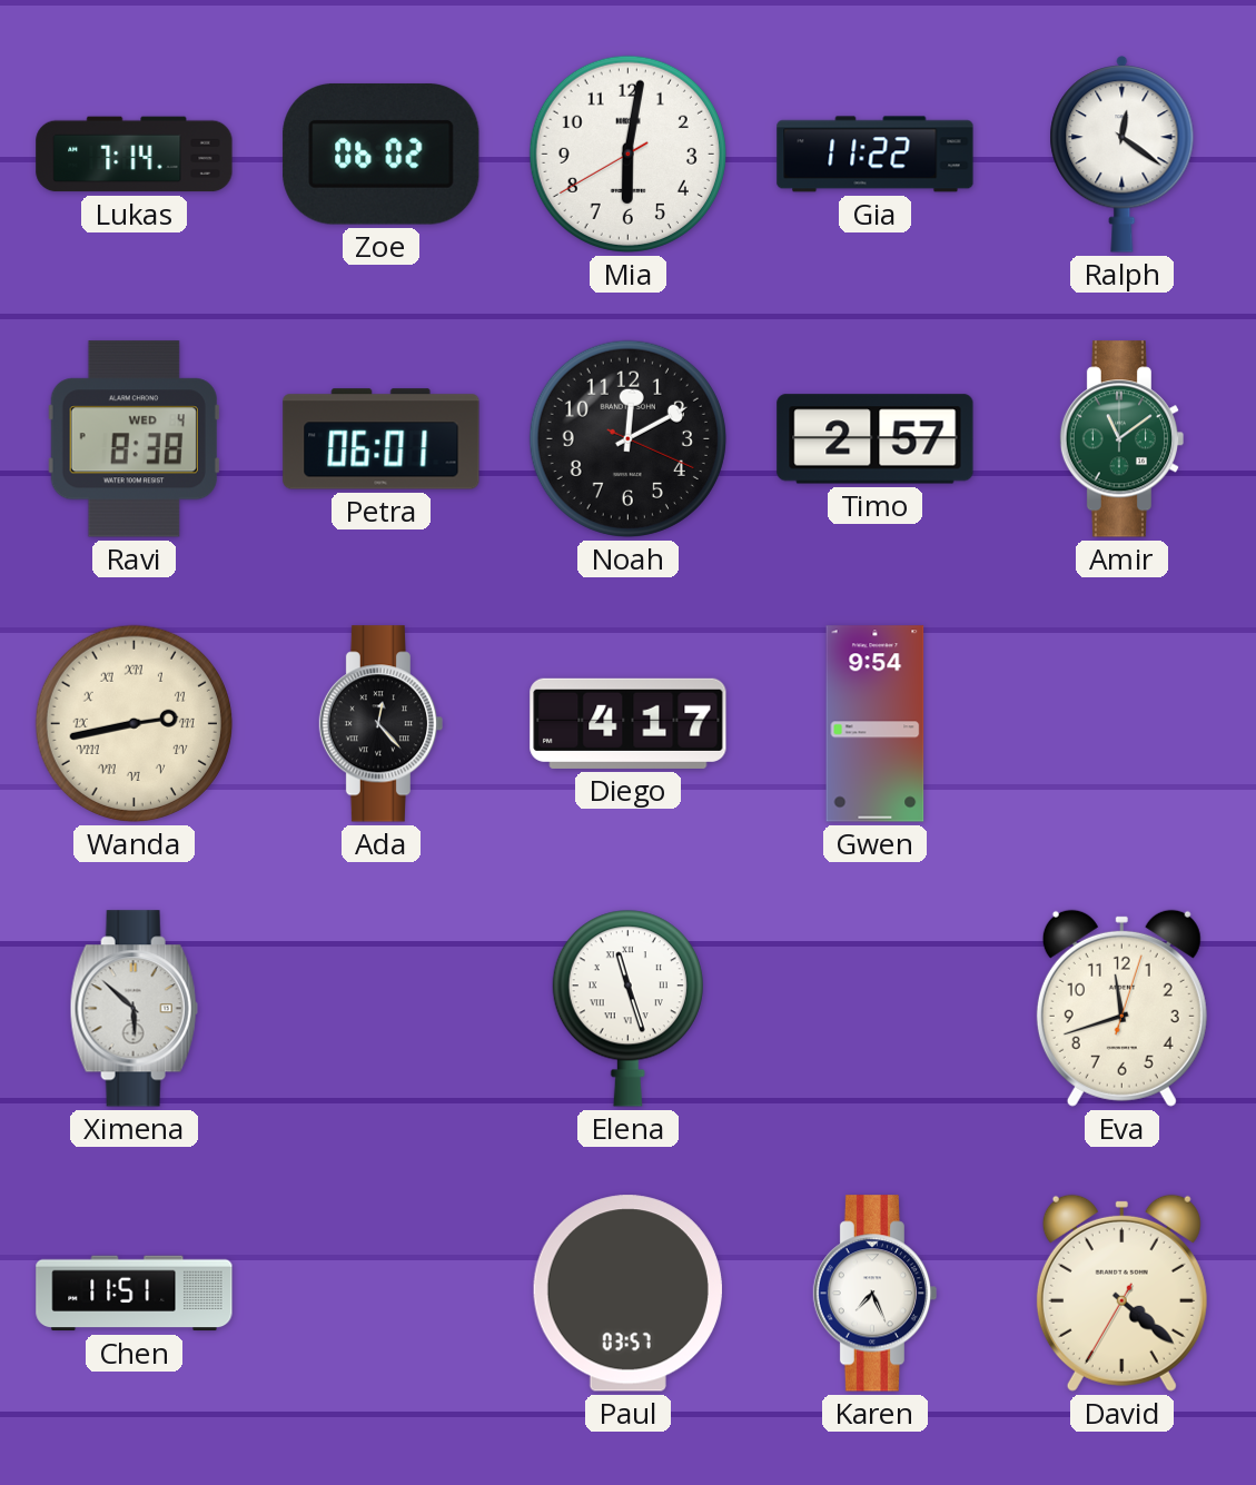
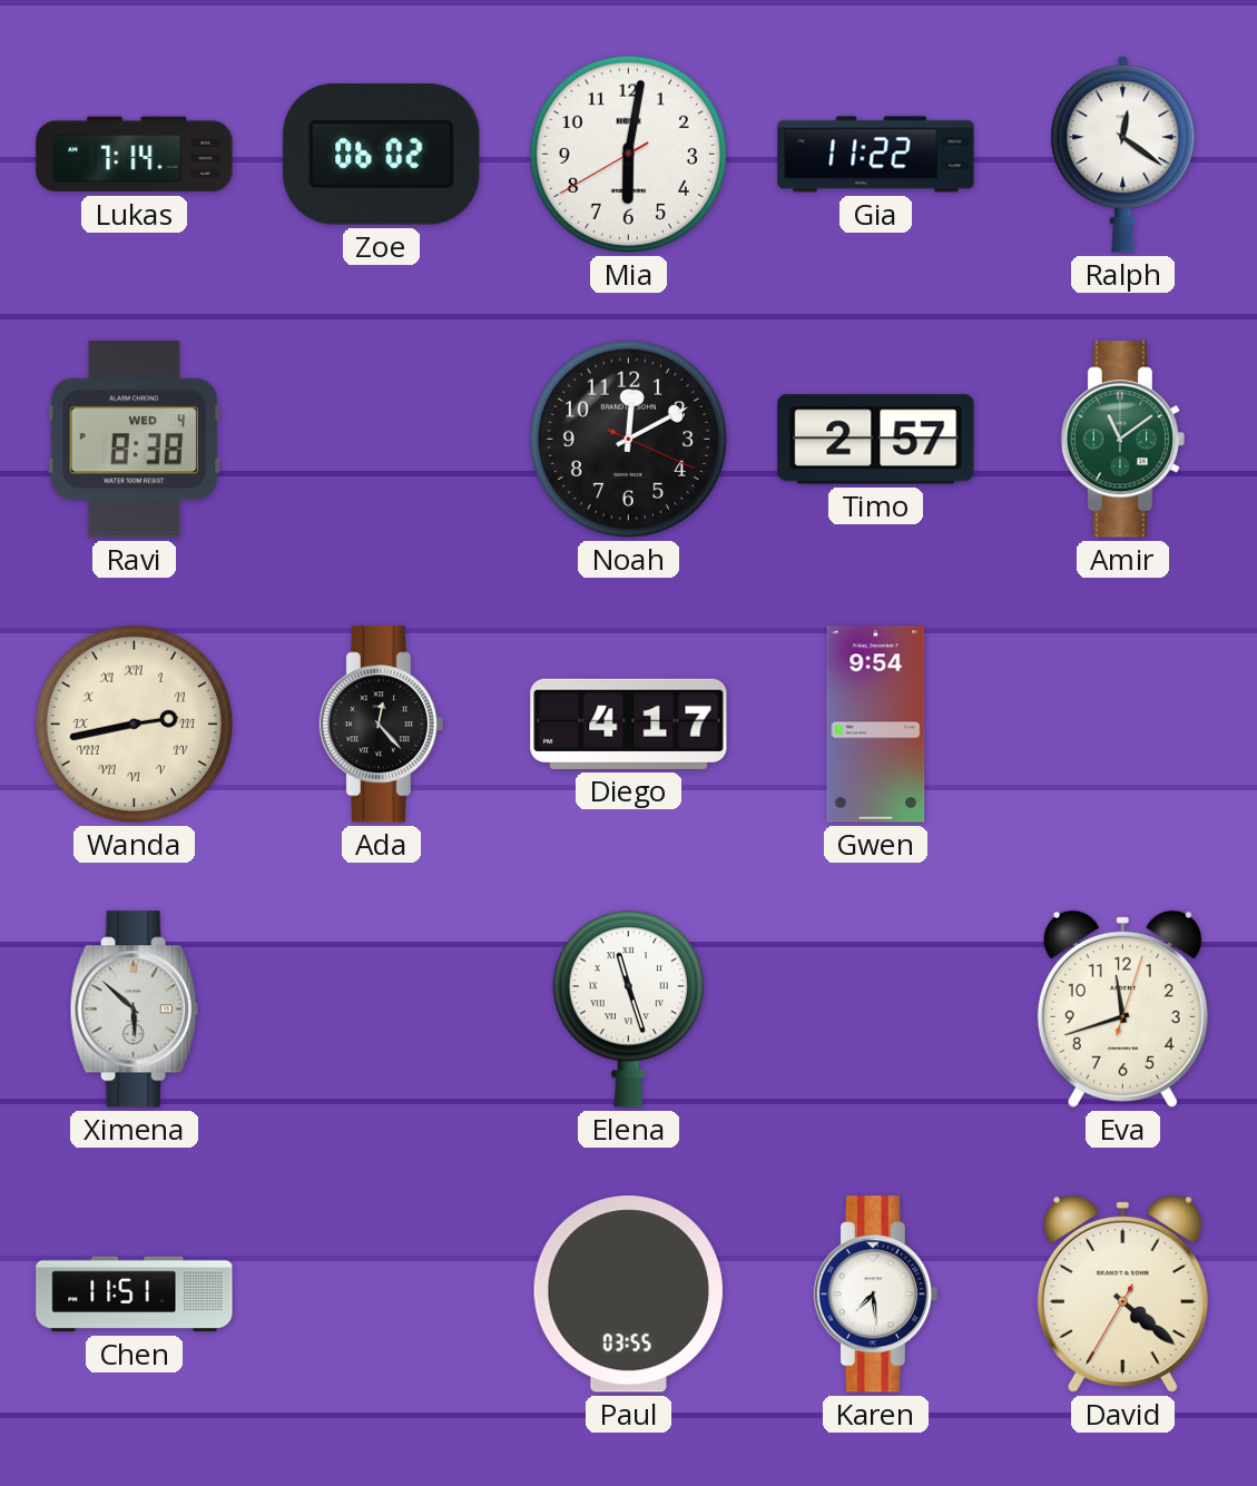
Petra: 06:01 -> none
Paul: 03:57 -> 03:55
Karen: 7:26 -> 7:29
